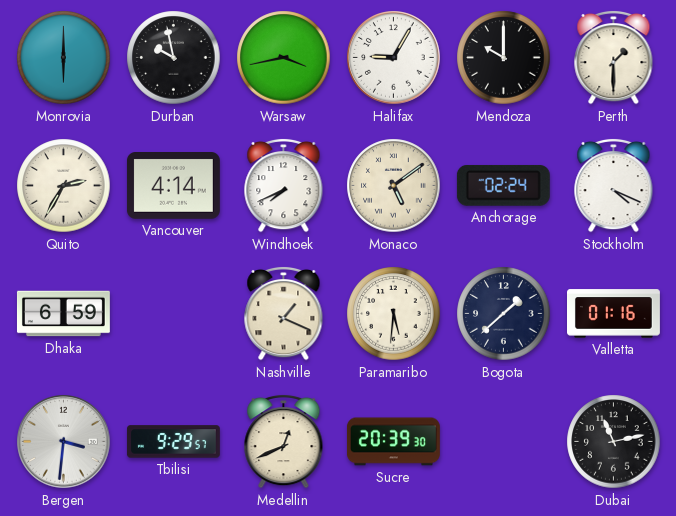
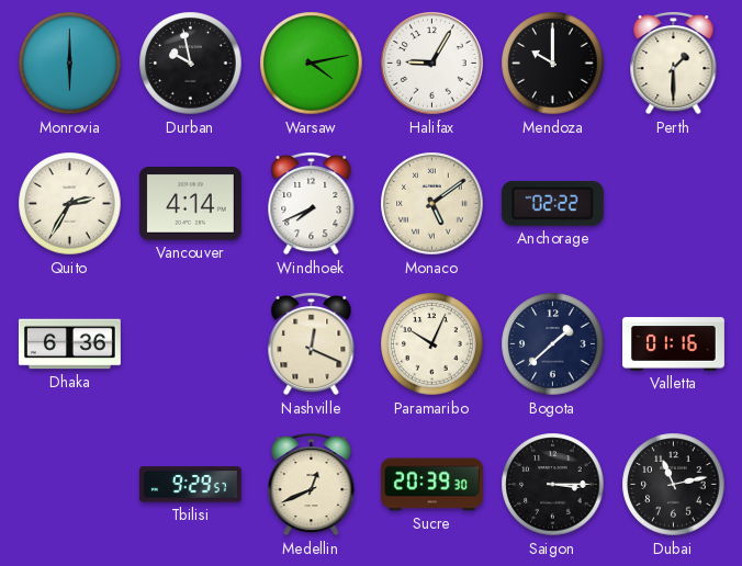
Warsaw: 3:43 -> 4:13
Anchorage: 02:24 -> 02:22
Stockholm: 4:19 -> none
Dhaka: 6:59 -> 6:36
Nashville: 1:19 -> 12:19
Paramaribo: 5:31 -> 10:04
Bergen: 3:31 -> none
Saigon: none -> 3:15
